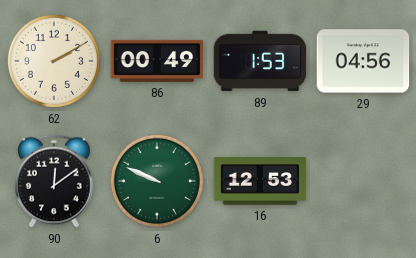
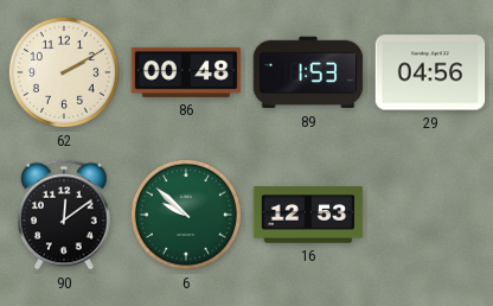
86: 00:49 -> 00:48
6: 9:49 -> 9:52
